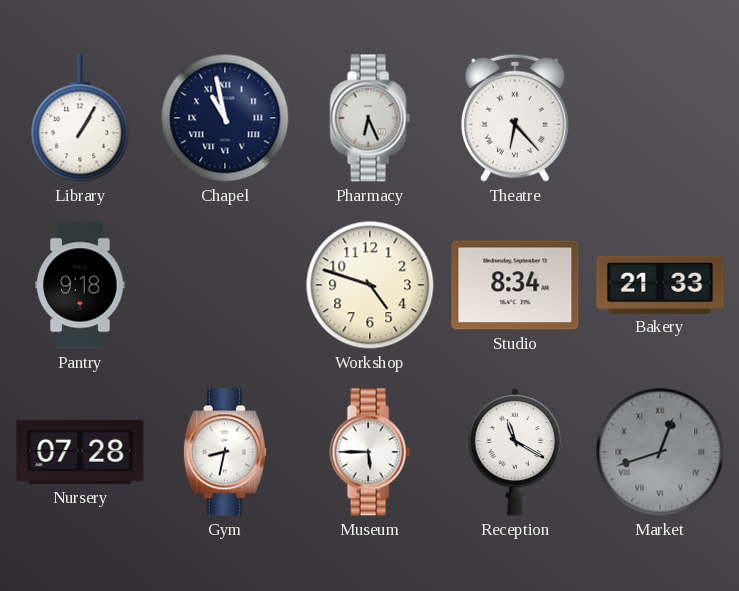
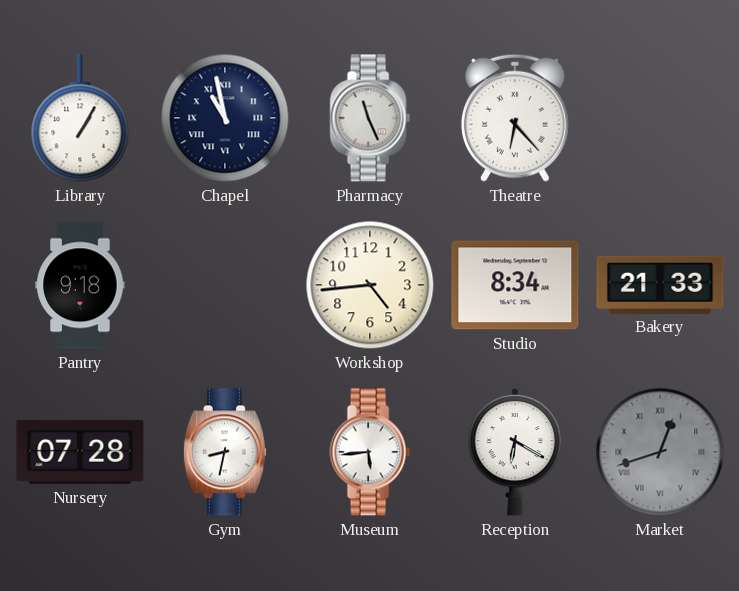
Pharmacy: 6:26 -> 11:26
Workshop: 4:48 -> 4:44
Museum: 5:45 -> 5:44
Reception: 11:20 -> 6:20
